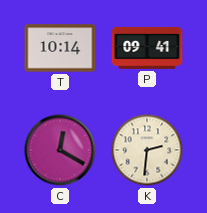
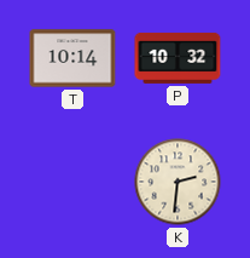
P: 09:41 -> 10:32
C: 12:20 -> none
